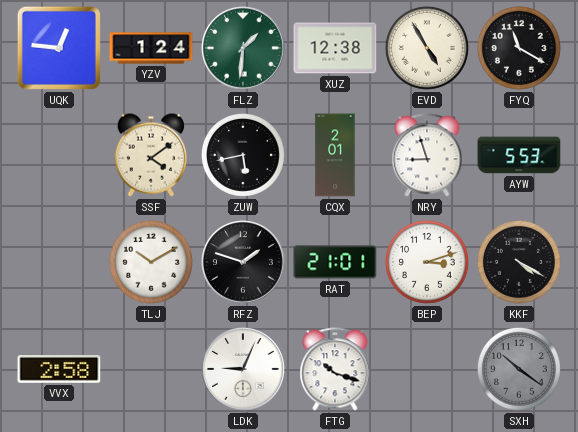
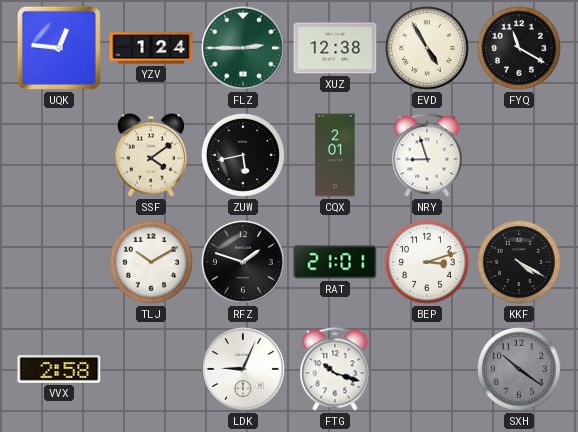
FLZ: 1:31 -> 2:45
AYW: 5:53 -> none
